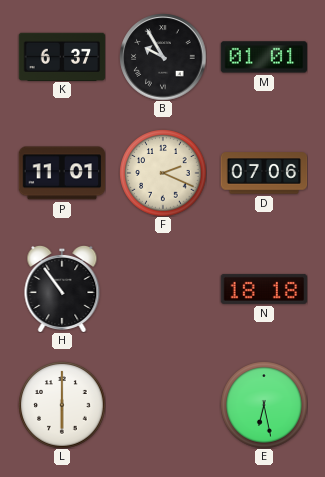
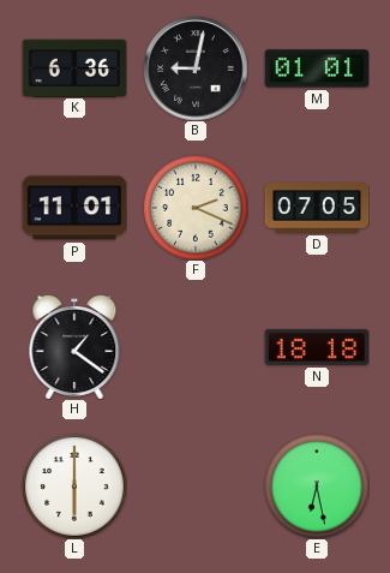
K: 6:37 -> 6:36
B: 9:55 -> 9:02
D: 07:06 -> 07:05
H: 10:54 -> 1:21
